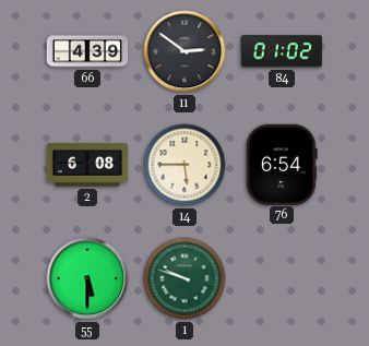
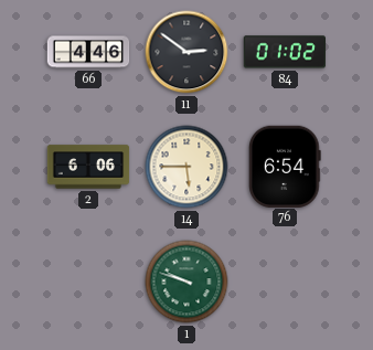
66: 4:39 -> 4:46
2: 6:08 -> 6:06
55: 5:30 -> none
